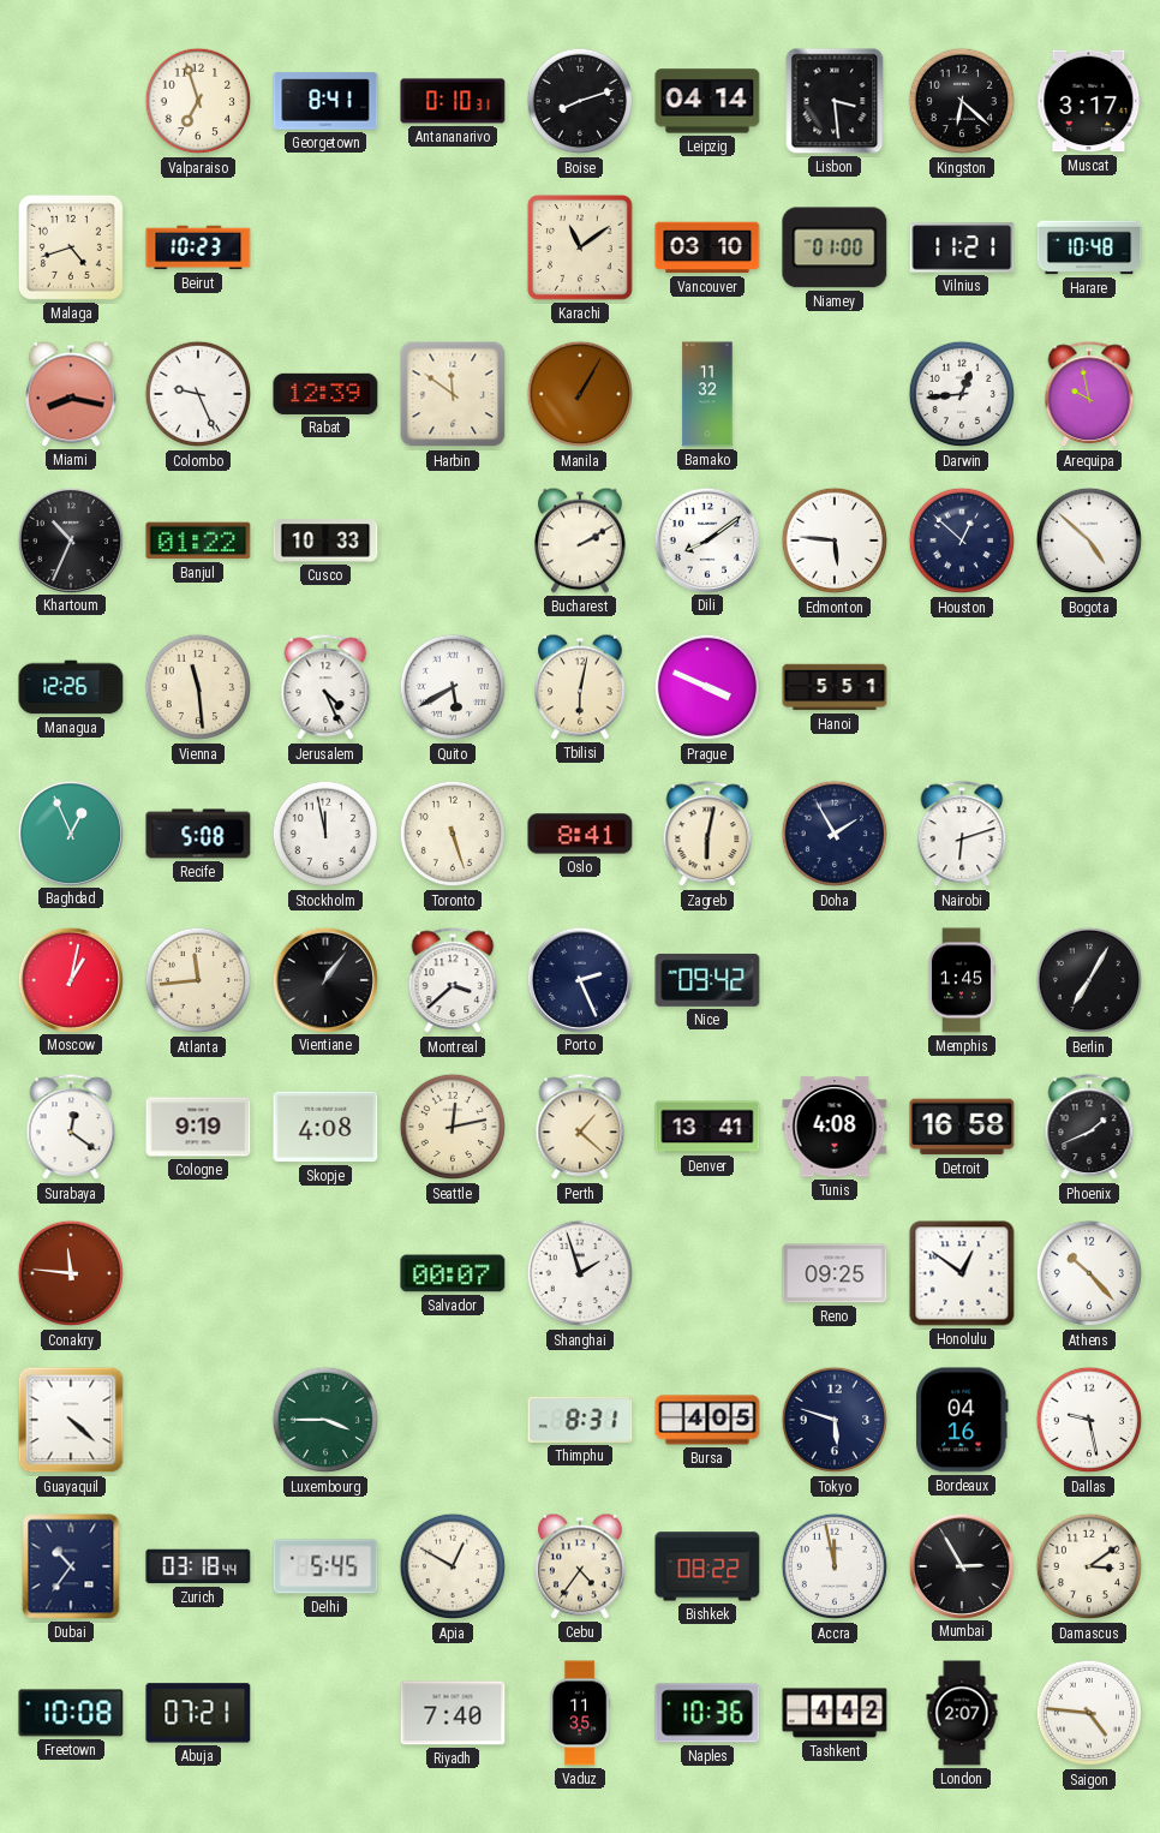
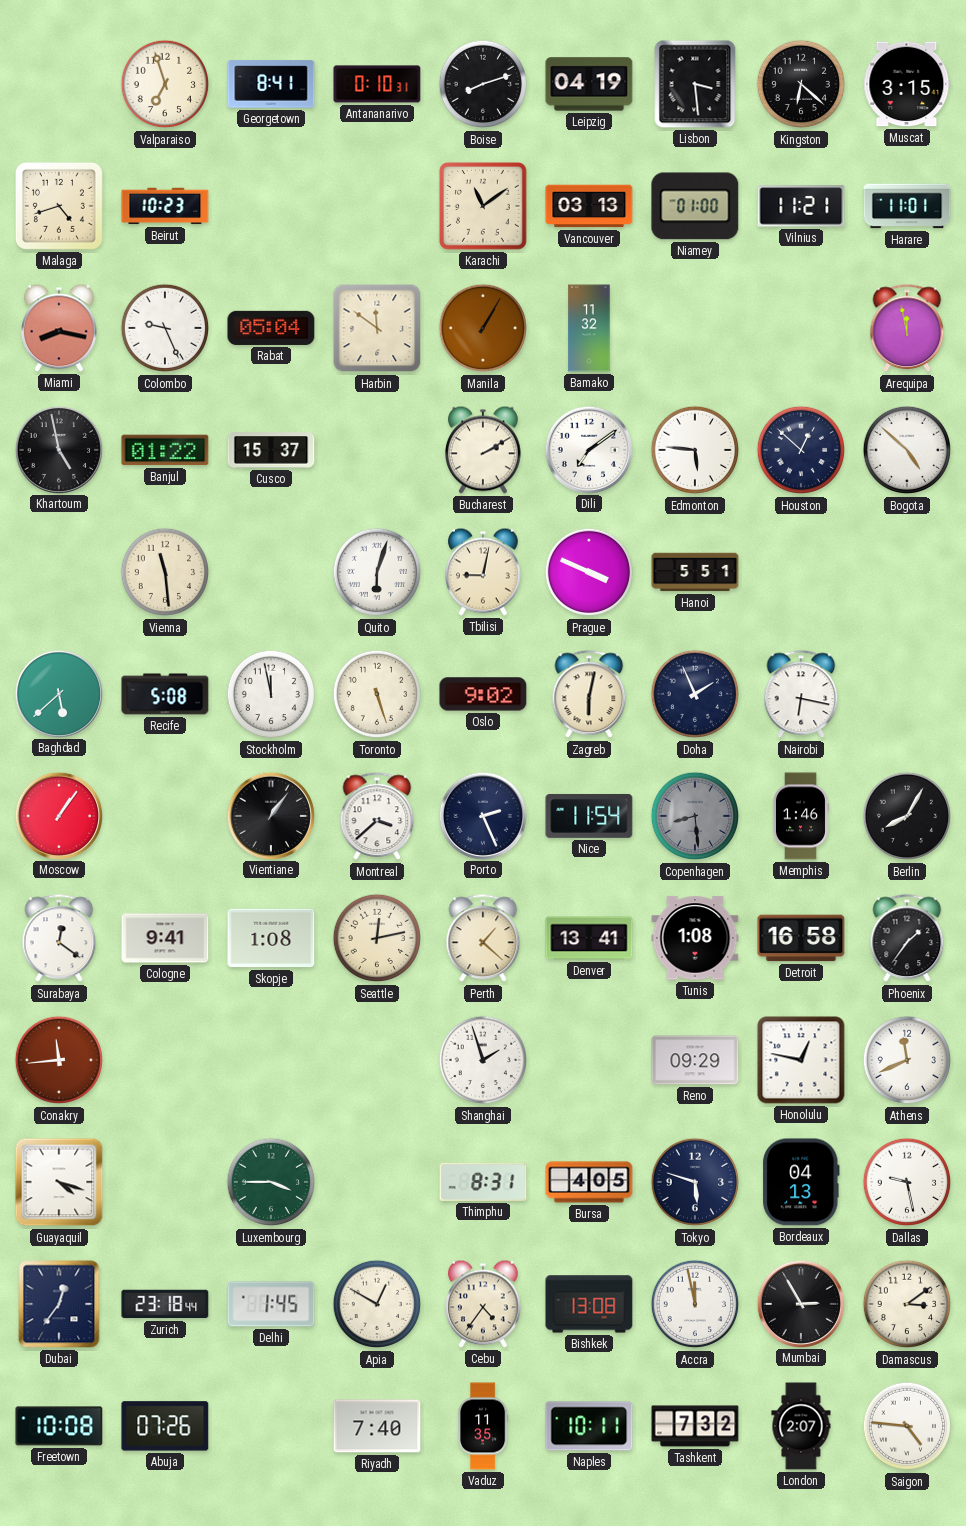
Leipzig: 04:14 -> 04:19
Muscat: 3:17 -> 3:15
Vancouver: 03:10 -> 03:13
Harare: 10:48 -> 11:01
Rabat: 12:39 -> 05:04
Darwin: 12:44 -> none
Arequipa: 9:58 -> 11:58
Khartoum: 10:34 -> 4:58
Cusco: 10:33 -> 15:37
Dili: 8:09 -> 7:09
Managua: 12:26 -> none
Jerusalem: 4:26 -> none
Quito: 5:40 -> 6:03
Tbilisi: 6:02 -> 9:02
Baghdad: 12:56 -> 5:38
Oslo: 8:41 -> 9:02
Doha: 1:55 -> 1:56
Nairobi: 6:12 -> 6:17
Moscow: 1:02 -> 1:06
Atlanta: 11:44 -> none
Nice: 09:42 -> 11:54
Copenhagen: none -> 8:29
Memphis: 1:45 -> 1:46
Berlin: 7:05 -> 8:05
Cologne: 9:19 -> 9:41
Skopje: 4:08 -> 1:08
Tunis: 4:08 -> 1:08
Phoenix: 1:41 -> 1:36
Conakry: 11:46 -> 11:44
Salvador: 00:07 -> none
Reno: 09:25 -> 09:29
Honolulu: 12:51 -> 12:47
Athens: 10:23 -> 11:41
Guayaquil: 4:22 -> 4:18
Bordeaux: 04:16 -> 04:13
Dubai: 10:36 -> 12:36
Zurich: 03:18 -> 23:18
Delhi: 5:45 -> 1:45
Bishkek: 08:22 -> 13:08
Abuja: 07:21 -> 07:26
Naples: 10:36 -> 10:11
Tashkent: 4:42 -> 7:32
